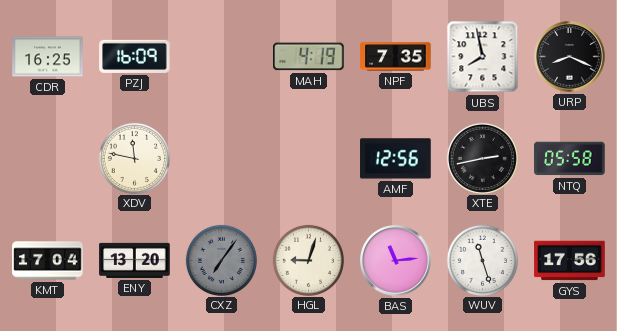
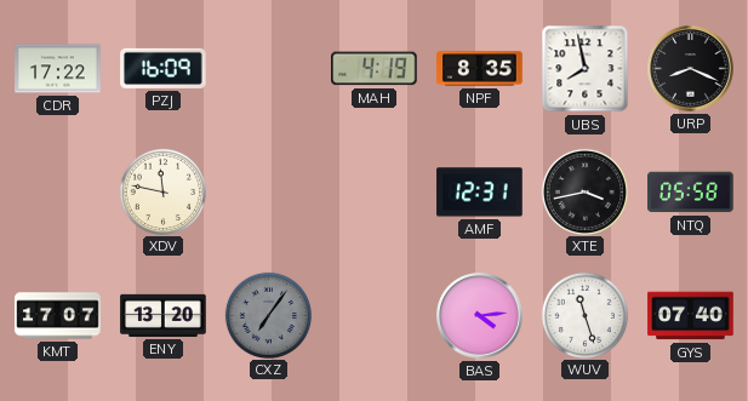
CDR: 16:25 -> 17:22
NPF: 7:35 -> 8:35
AMF: 12:56 -> 12:31
XTE: 2:43 -> 3:43
KMT: 17:04 -> 17:07
HGL: 9:03 -> none
BAS: 11:14 -> 4:14
GYS: 17:56 -> 07:40
